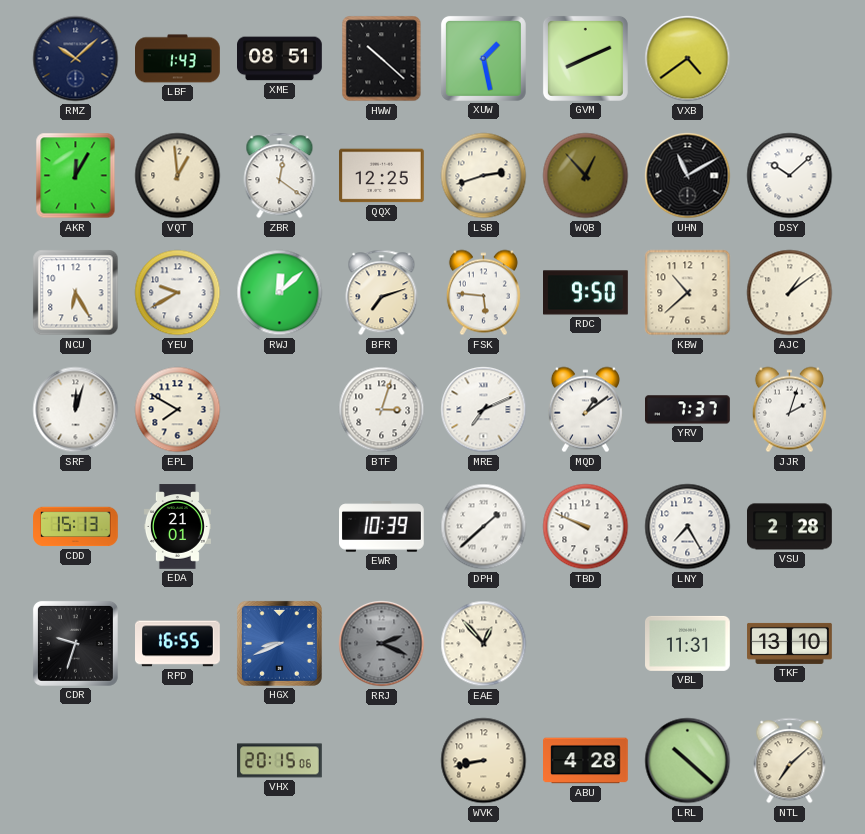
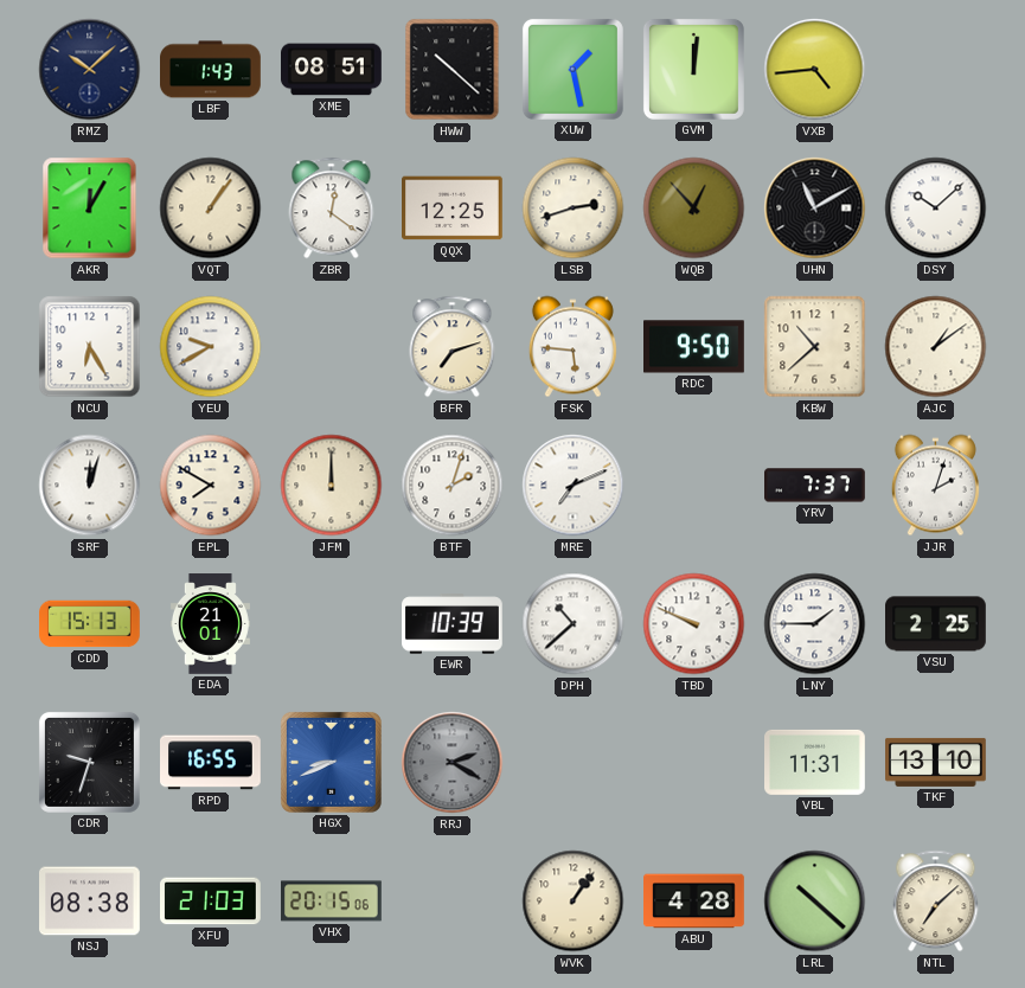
GVM: 8:11 -> 12:01
VXB: 4:39 -> 4:44
VQT: 12:59 -> 1:06
RWJ: 12:08 -> none
JFM: none -> 12:00
BTF: 3:03 -> 2:03
MQD: 1:09 -> none
DPH: 1:38 -> 10:38
LNY: 7:25 -> 1:45
VSU: 2:28 -> 2:25
RRJ: 2:19 -> 2:20
EAE: 12:53 -> none
NSJ: none -> 08:38
XFU: none -> 21:03
WVK: 8:43 -> 1:06
